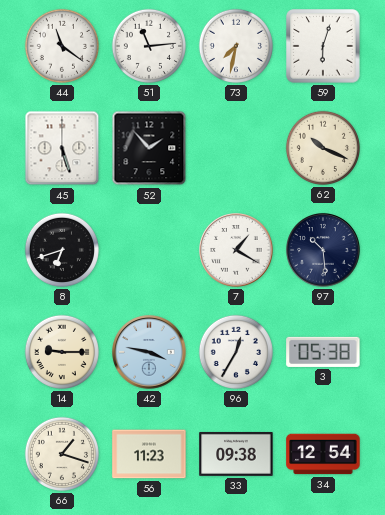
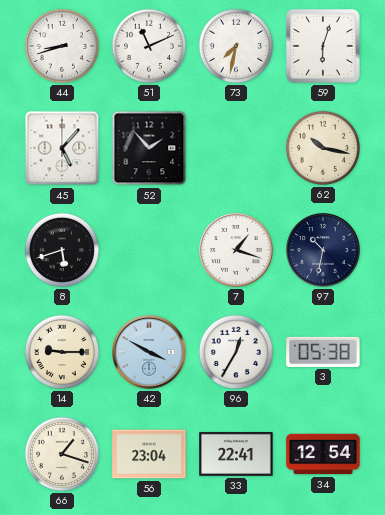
44: 11:21 -> 8:42
51: 11:14 -> 11:11
45: 5:27 -> 5:07
62: 10:19 -> 10:17
8: 6:42 -> 5:42
7: 1:20 -> 1:18
97: 10:29 -> 10:32
42: 3:47 -> 3:50
56: 11:23 -> 23:04
33: 09:38 -> 22:41
